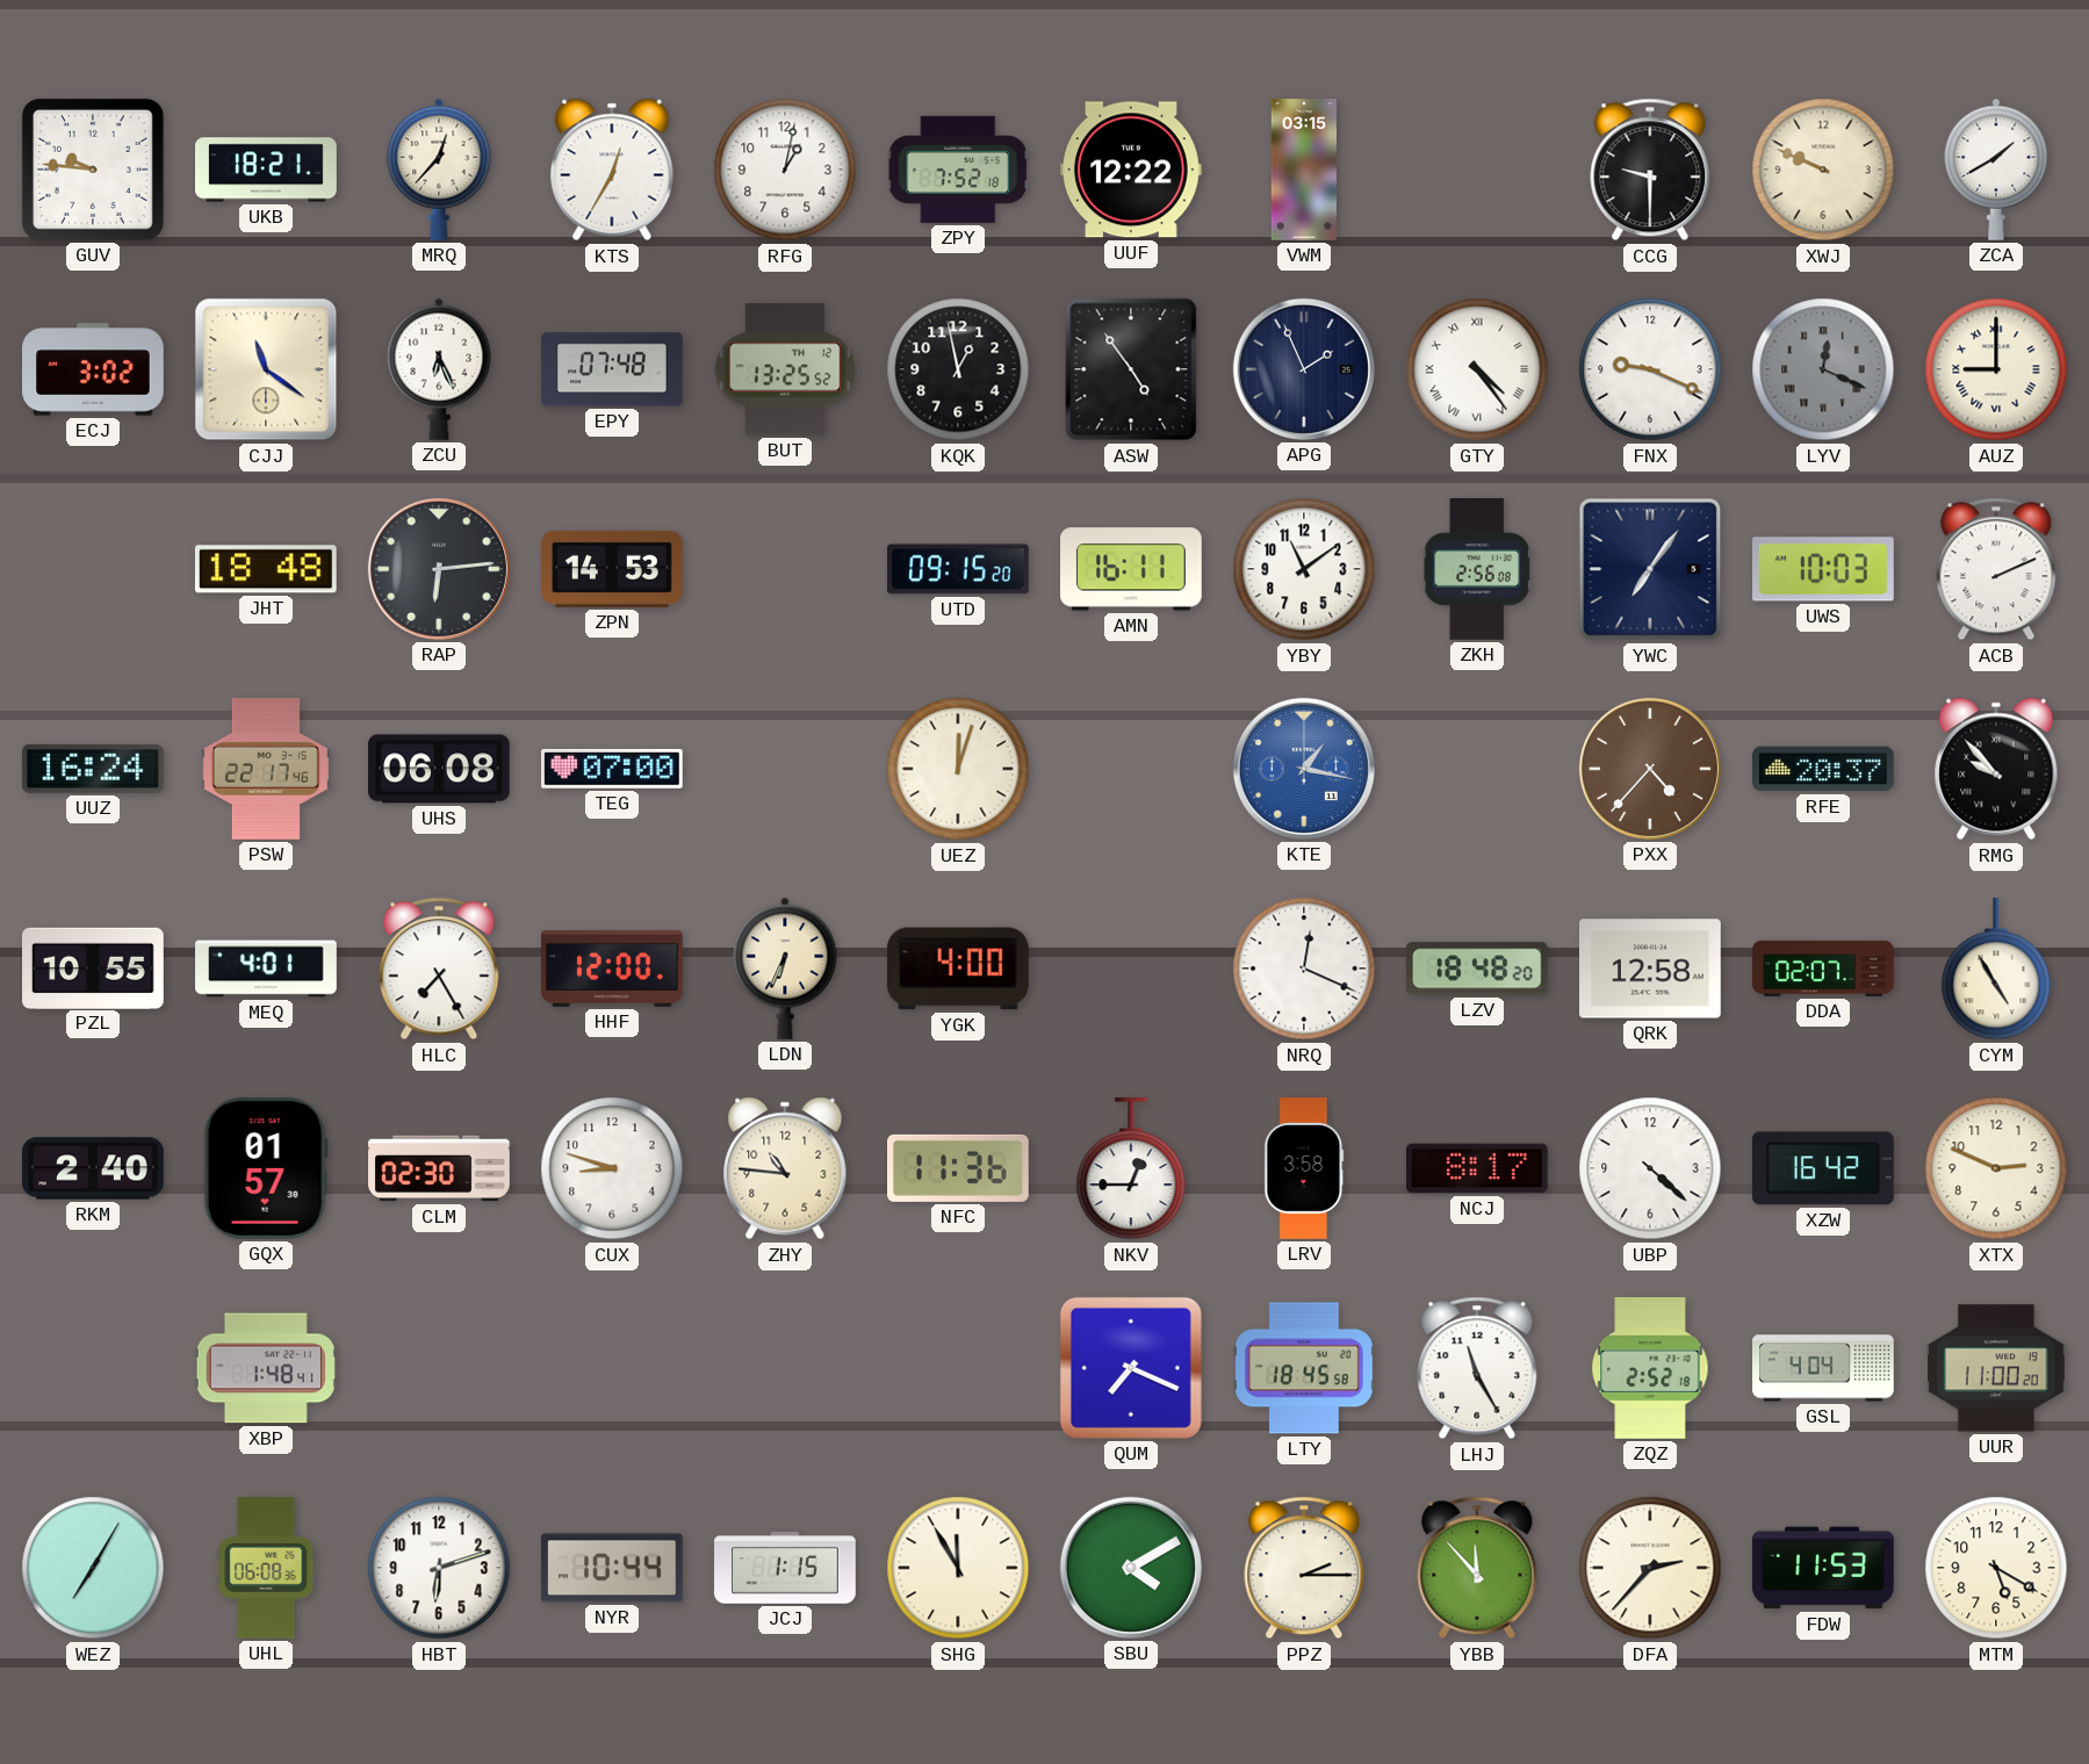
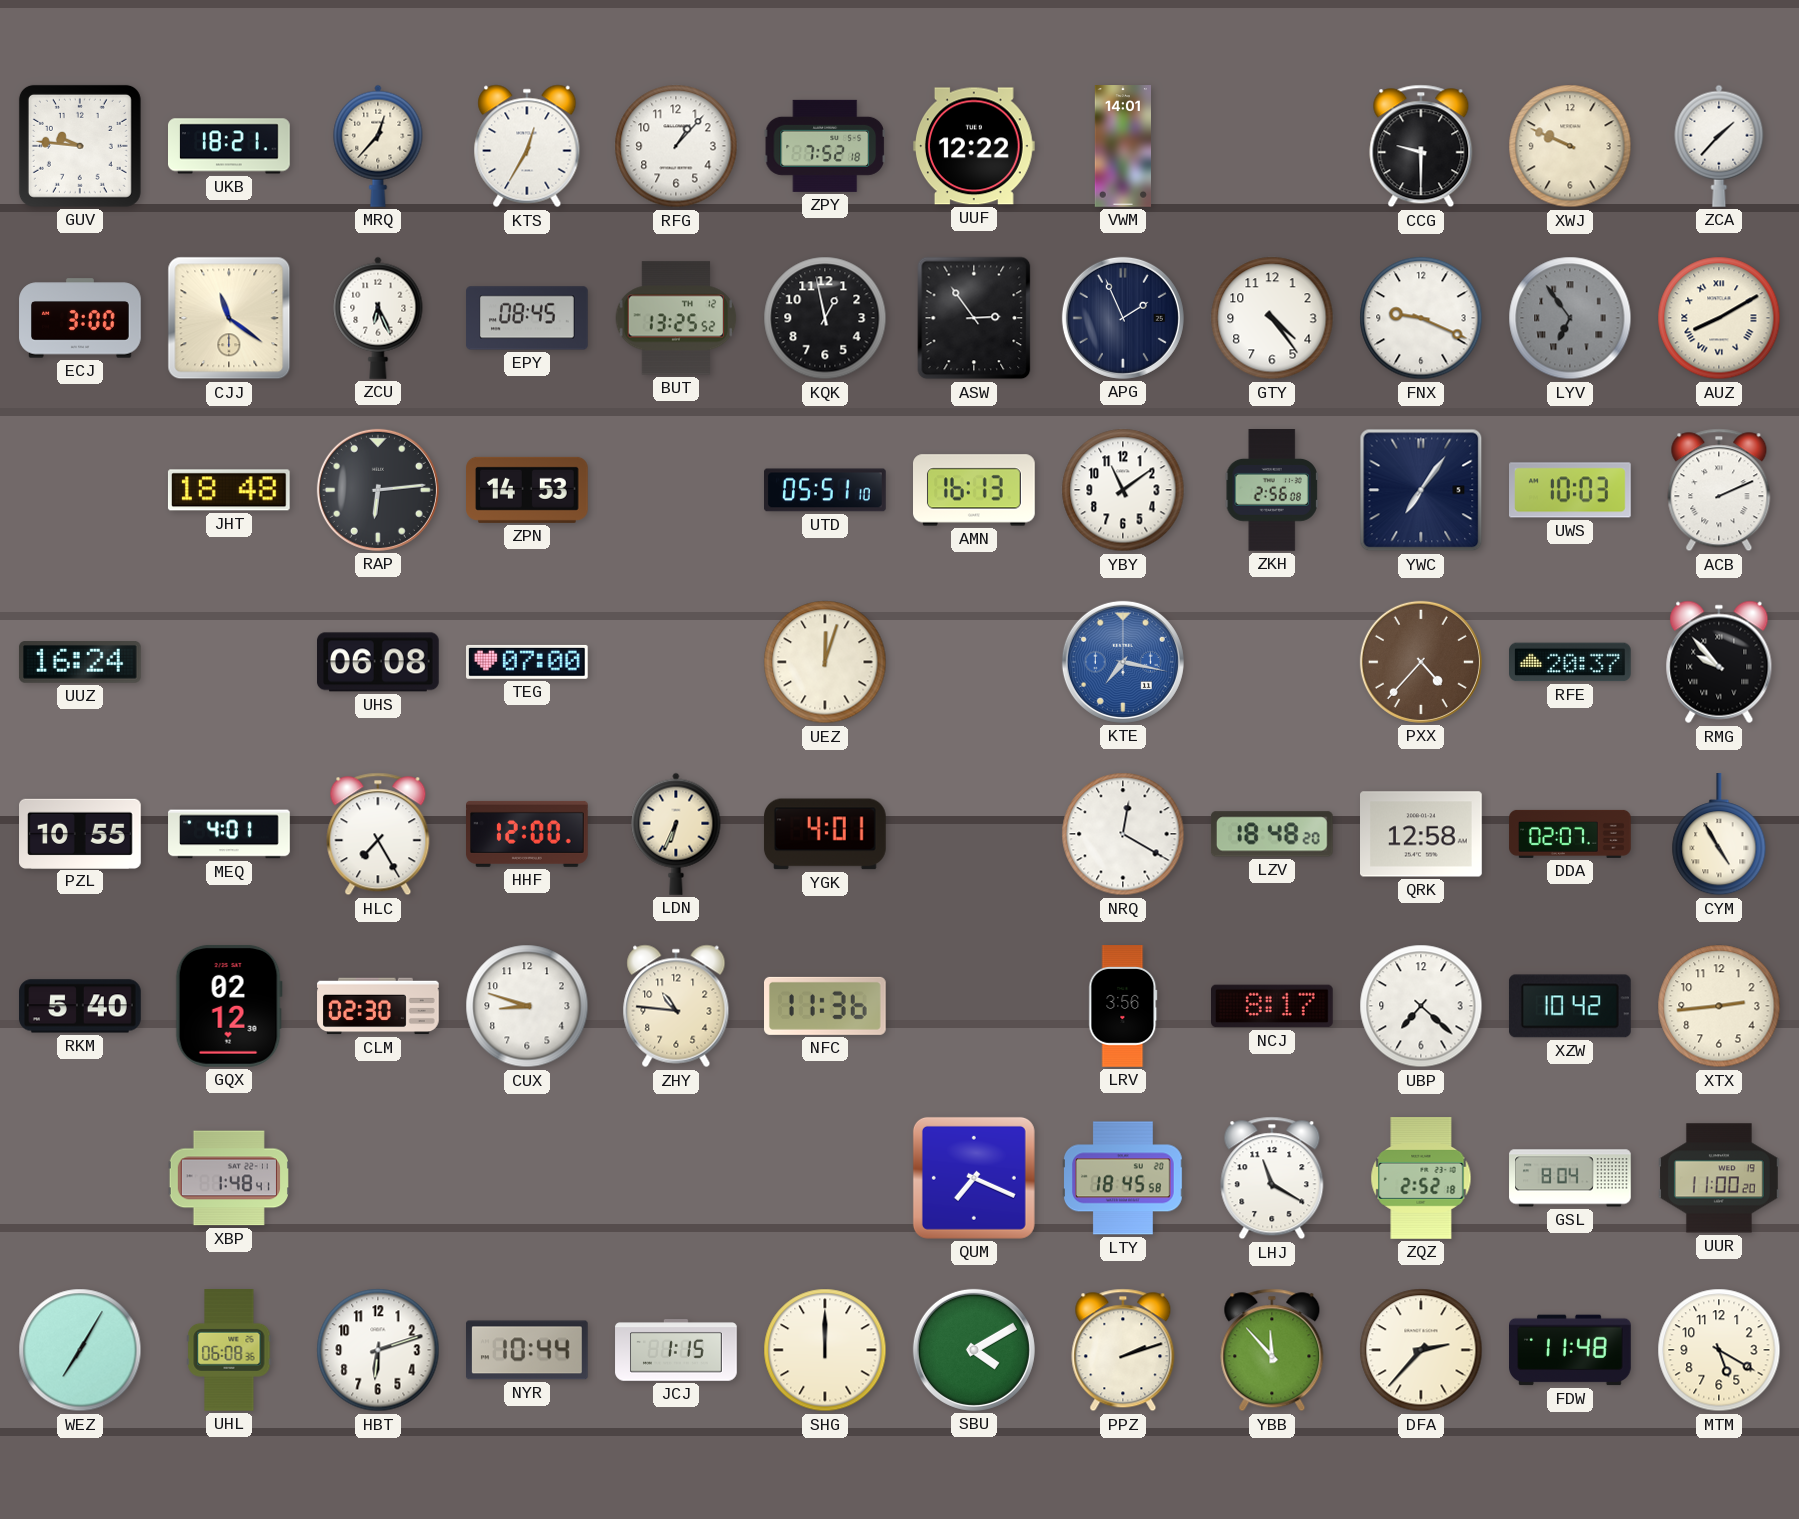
RFG: 1:02 -> 1:07
VWM: 03:15 -> 14:01
ZCA: 1:40 -> 1:37
ECJ: 3:02 -> 3:00
EPY: 07:48 -> 08:45
ASW: 4:54 -> 2:54
GTY numerals: Roman -> Arabic
LYV: 12:19 -> 6:54
AUZ: 9:00 -> 8:10
UTD: 09:15 -> 05:51
AMN: 16:11 -> 16:13
PSW: 22:17 -> none
KTE: 1:17 -> 7:17
YGK: 4:00 -> 4:01
NRQ: 12:19 -> 12:20
RKM: 2:40 -> 5:40
GQX: 01:57 -> 02:12
NKV: 12:45 -> none
LRV: 3:58 -> 3:56
UBP: 4:22 -> 7:22
XZW: 16:42 -> 10:42
XTX: 2:49 -> 2:44
LHJ: 11:25 -> 11:20
GSL: 4:04 -> 8:04
SHG: 11:55 -> 12:00
PPZ: 2:15 -> 2:12
FDW: 11:53 -> 11:48
